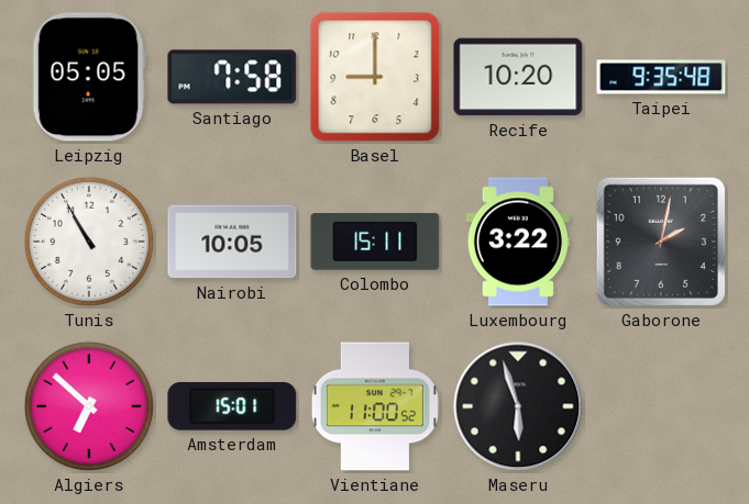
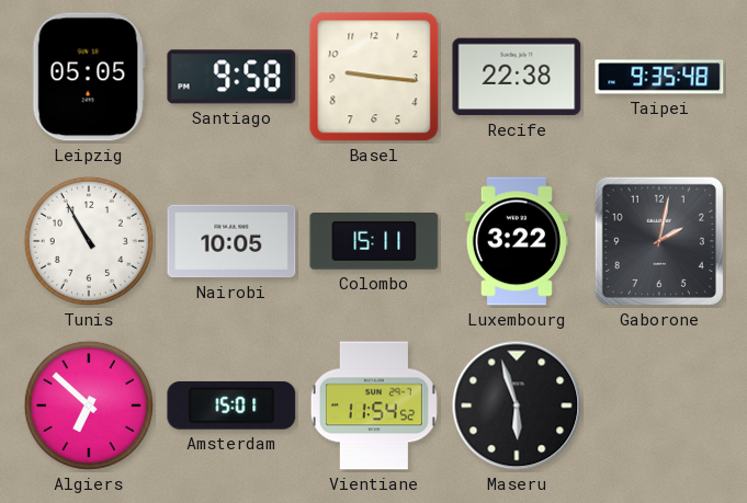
Santiago: 7:58 -> 9:58
Basel: 9:00 -> 9:16
Recife: 10:20 -> 22:38
Vientiane: 11:00 -> 11:54
